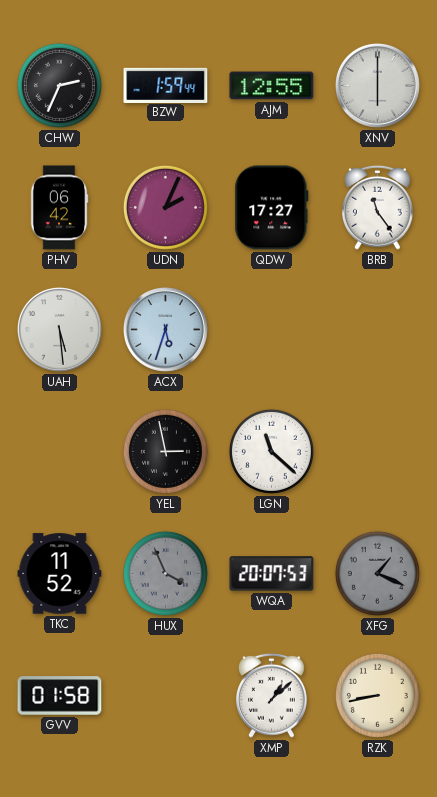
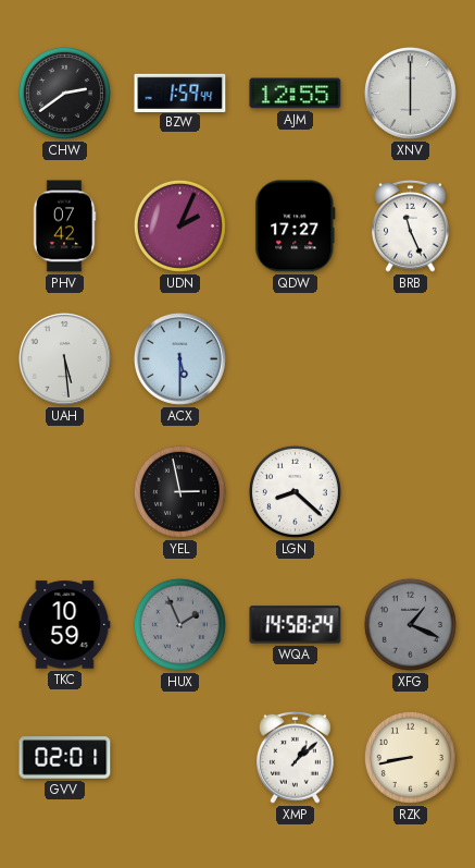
CHW: 2:34 -> 2:39
PHV: 06:42 -> 07:42
BRB: 11:24 -> 11:26
ACX: 5:33 -> 5:30
LGN: 11:22 -> 8:22
TKC: 11:52 -> 10:59
HUX: 3:56 -> 1:56
WQA: 20:07 -> 14:58
GVV: 01:58 -> 02:01
